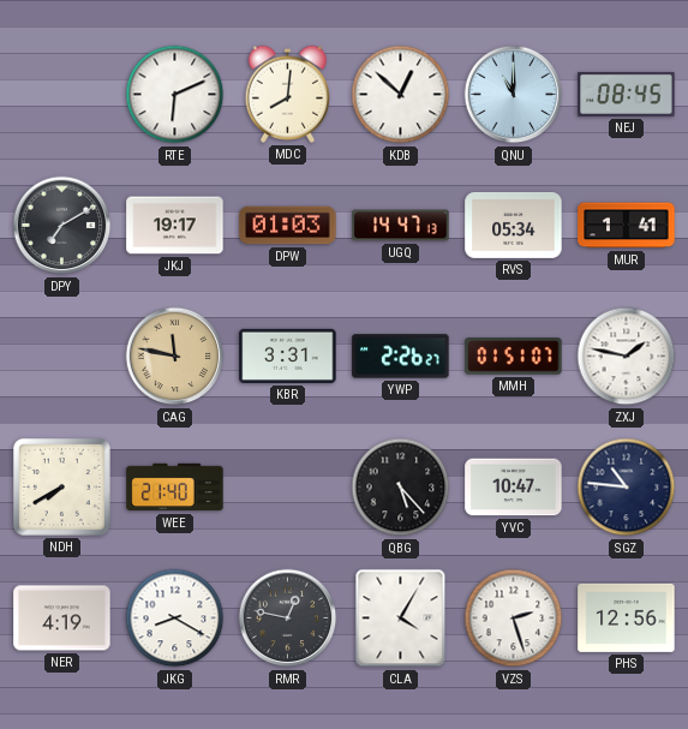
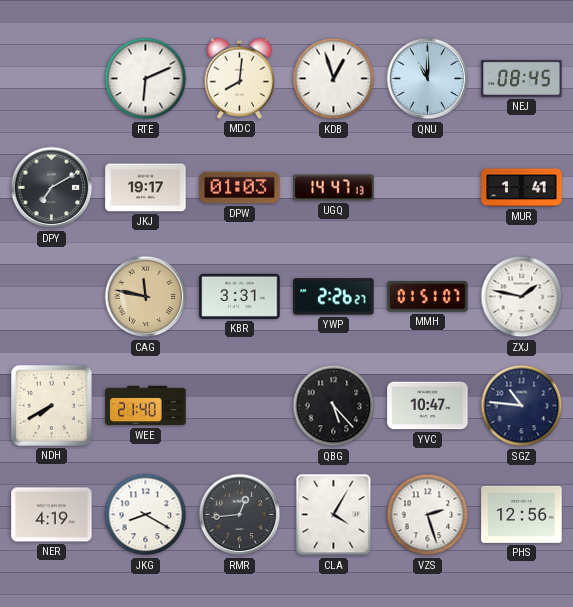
KDB: 12:52 -> 12:57
RVS: 05:34 -> none
RMR: 12:47 -> 12:44
